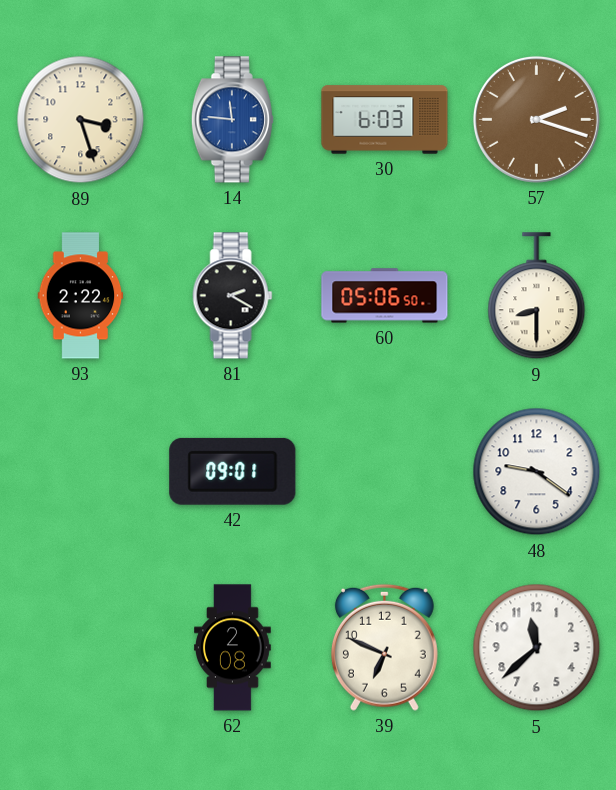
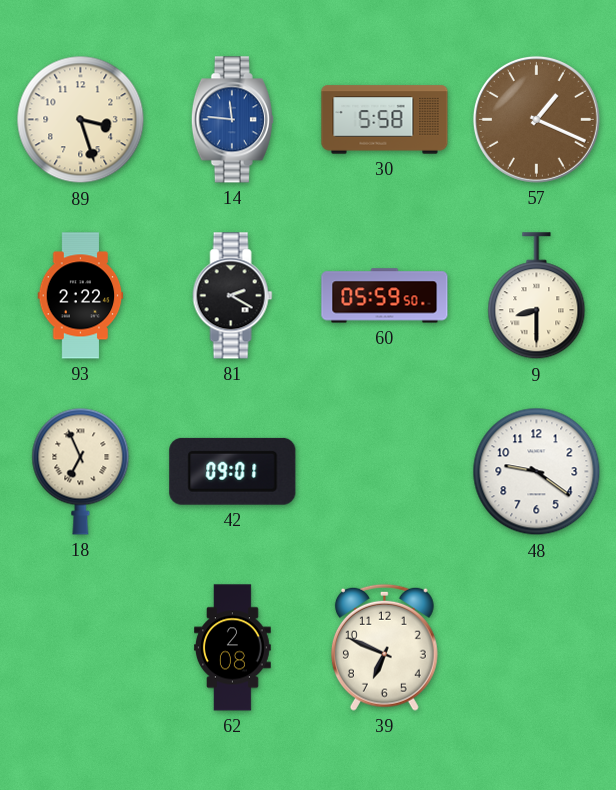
30: 6:03 -> 5:58
57: 2:18 -> 1:19
60: 05:06 -> 05:59
18: none -> 6:56
5: 11:38 -> none
